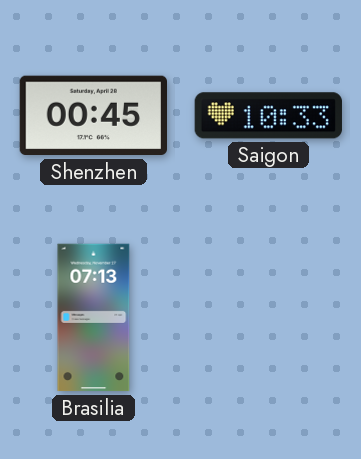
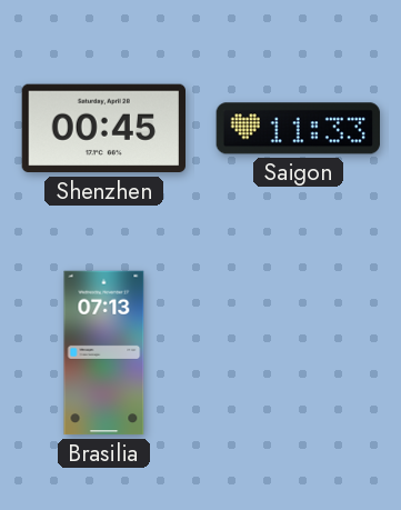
Saigon: 10:33 -> 11:33
